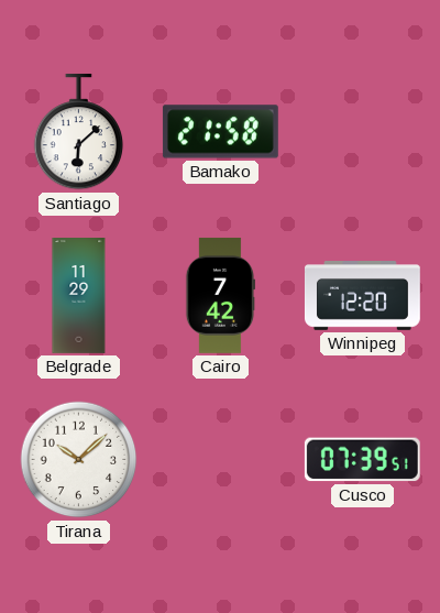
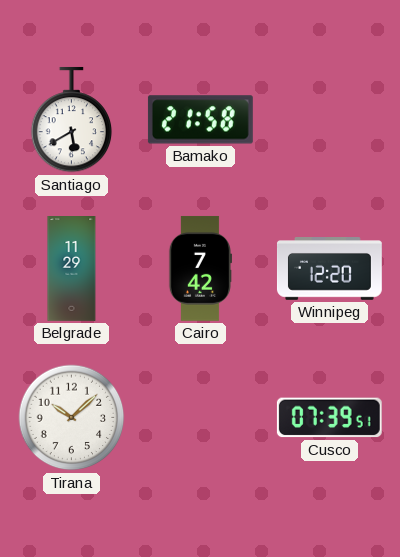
Santiago: 6:08 -> 5:40
